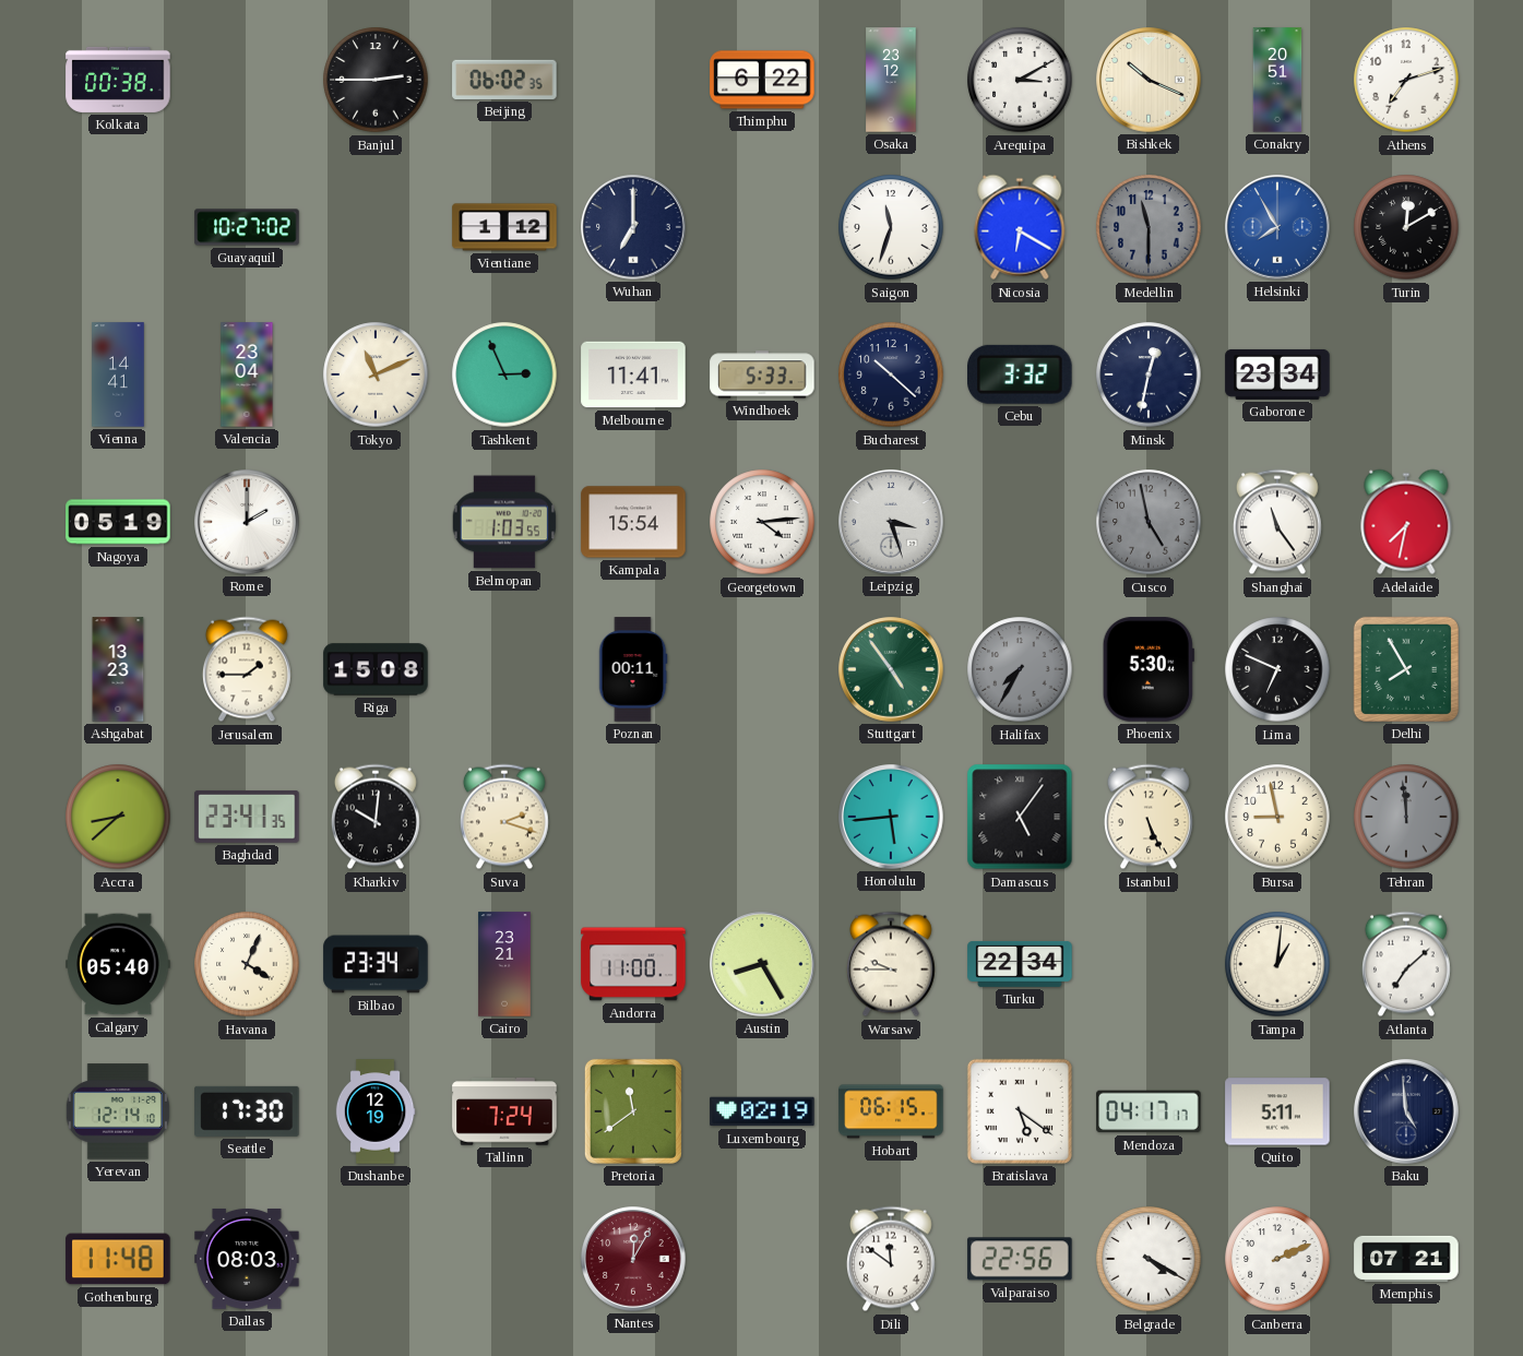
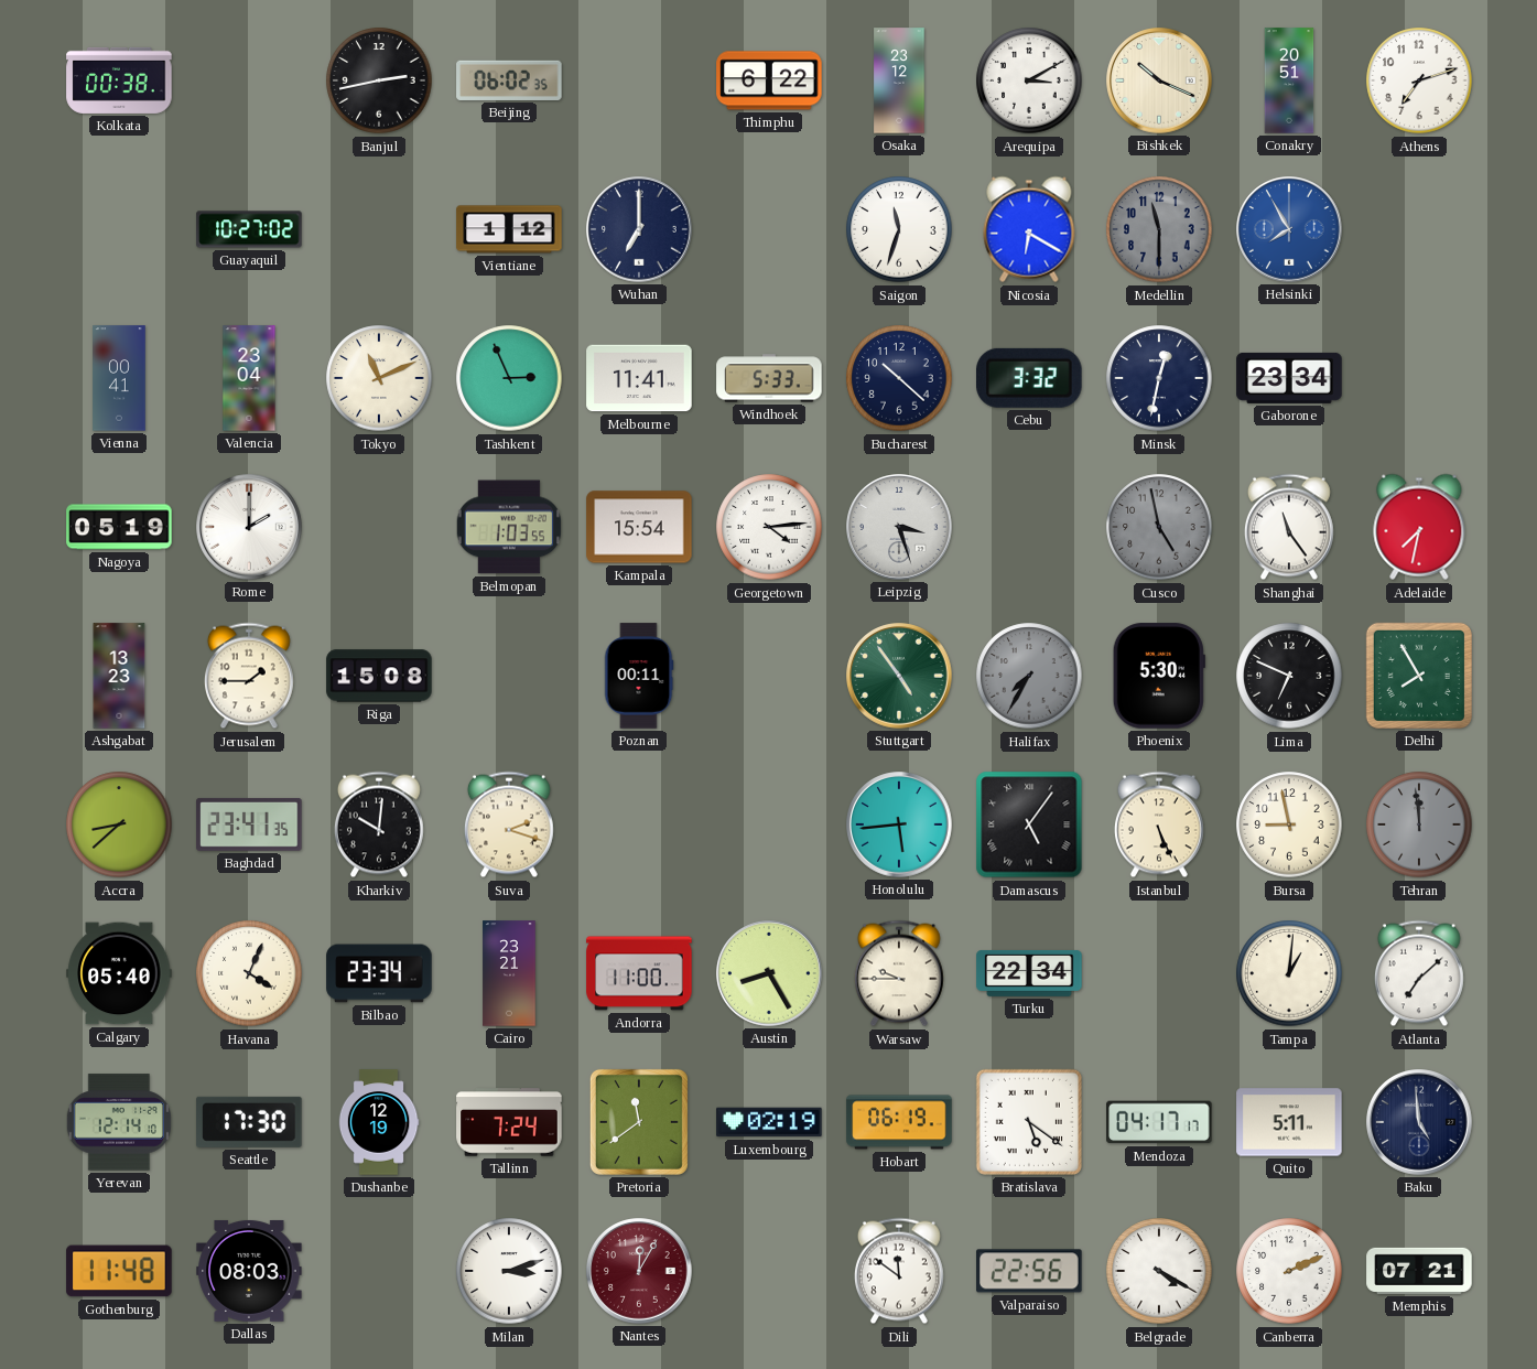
Banjul: 2:45 -> 2:43
Turin: 12:10 -> none
Vienna: 14:41 -> 00:41
Hobart: 06:15 -> 06:19
Milan: none -> 3:12
